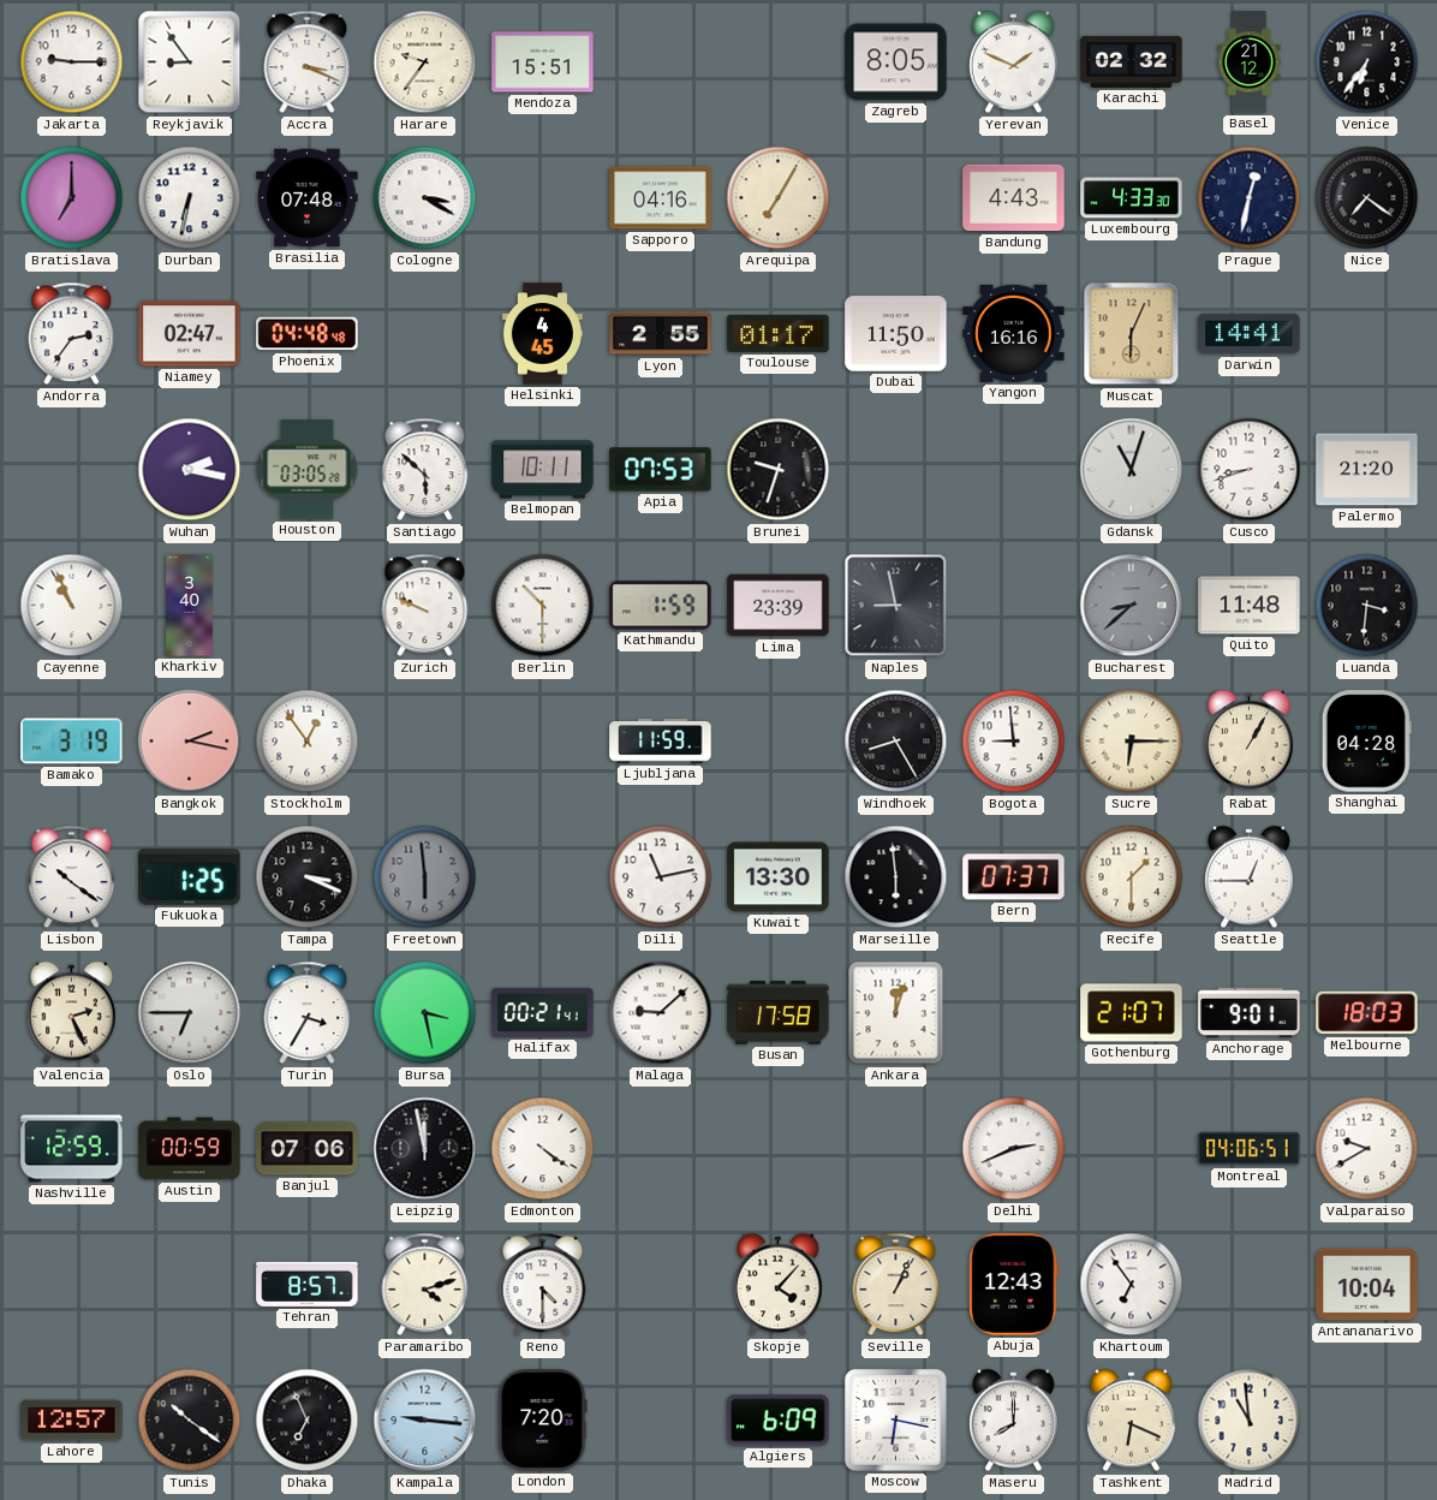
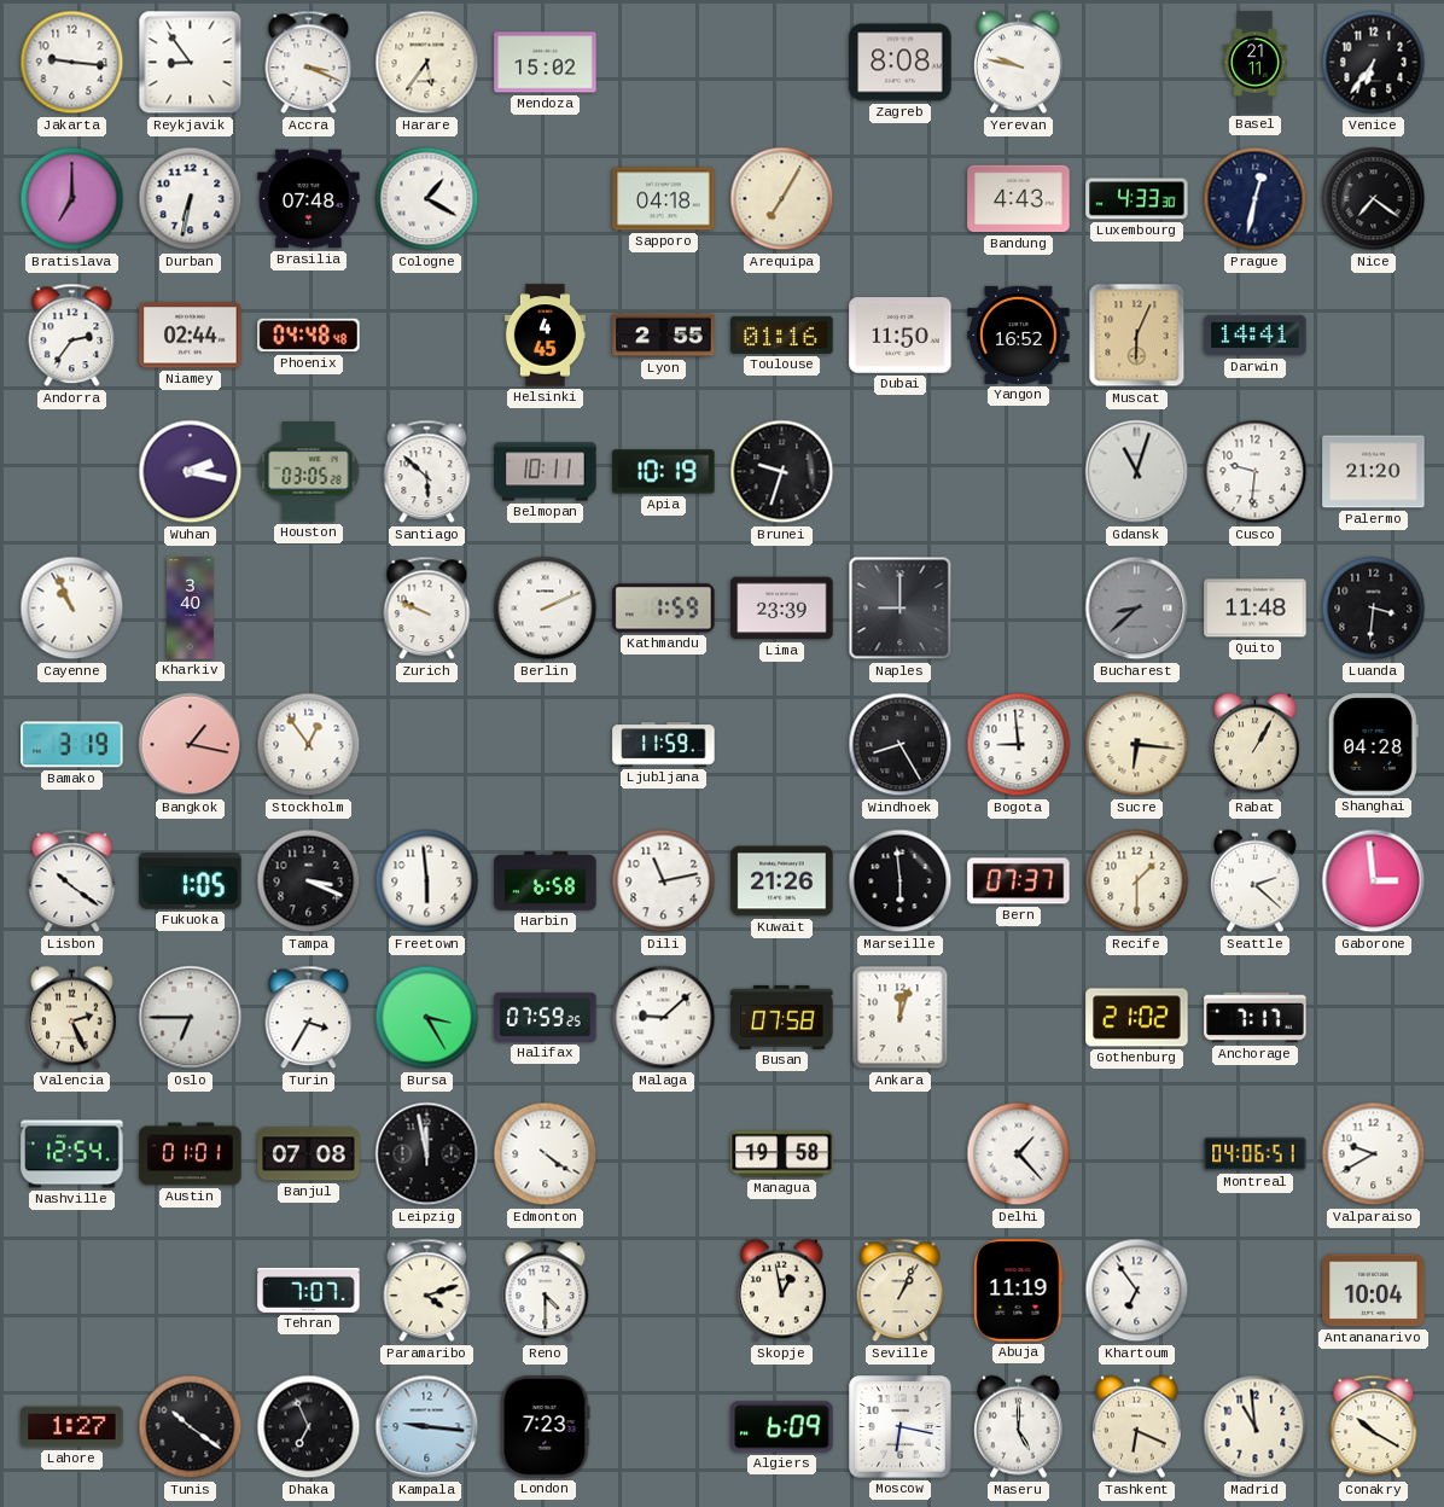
Jakarta: 9:15 -> 9:16
Harare: 9:36 -> 5:36
Mendoza: 15:51 -> 15:02
Zagreb: 8:05 -> 8:08
Yerevan: 1:49 -> 9:47
Karachi: 02:32 -> none
Basel: 21:12 -> 21:11
Cologne: 3:20 -> 1:20
Sapporo: 04:16 -> 04:18
Niamey: 02:47 -> 02:44
Toulouse: 01:17 -> 01:16
Yangon: 16:16 -> 16:52
Apia: 07:53 -> 10:19
Cusco: 8:42 -> 9:31
Berlin: 10:30 -> 2:11
Naples: 8:58 -> 9:00
Bangkok: 2:17 -> 1:17
Sucre: 6:15 -> 6:16
Fukuoka: 1:25 -> 1:05
Freetown dial: grey -> white
Harbin: none -> 6:58
Kuwait: 13:30 -> 21:26
Seattle: 12:45 -> 2:22
Gaborone: none -> 2:59
Bursa: 3:28 -> 3:25
Halifax: 00:21 -> 07:59
Busan: 17:58 -> 07:58
Gothenburg: 21:07 -> 21:02
Anchorage: 9:01 -> 7:17
Melbourne: 18:03 -> none
Nashville: 12:59 -> 12:54
Austin: 00:59 -> 01:01
Banjul: 07:06 -> 07:08
Managua: none -> 19:58
Delhi: 2:41 -> 1:23
Tehran: 8:57 -> 7:07
Skopje: 4:07 -> 12:58
Abuja: 12:43 -> 11:19
Lahore: 12:57 -> 1:27
London: 7:20 -> 7:23
Maseru: 8:00 -> 5:00
Conakry: none -> 10:20
